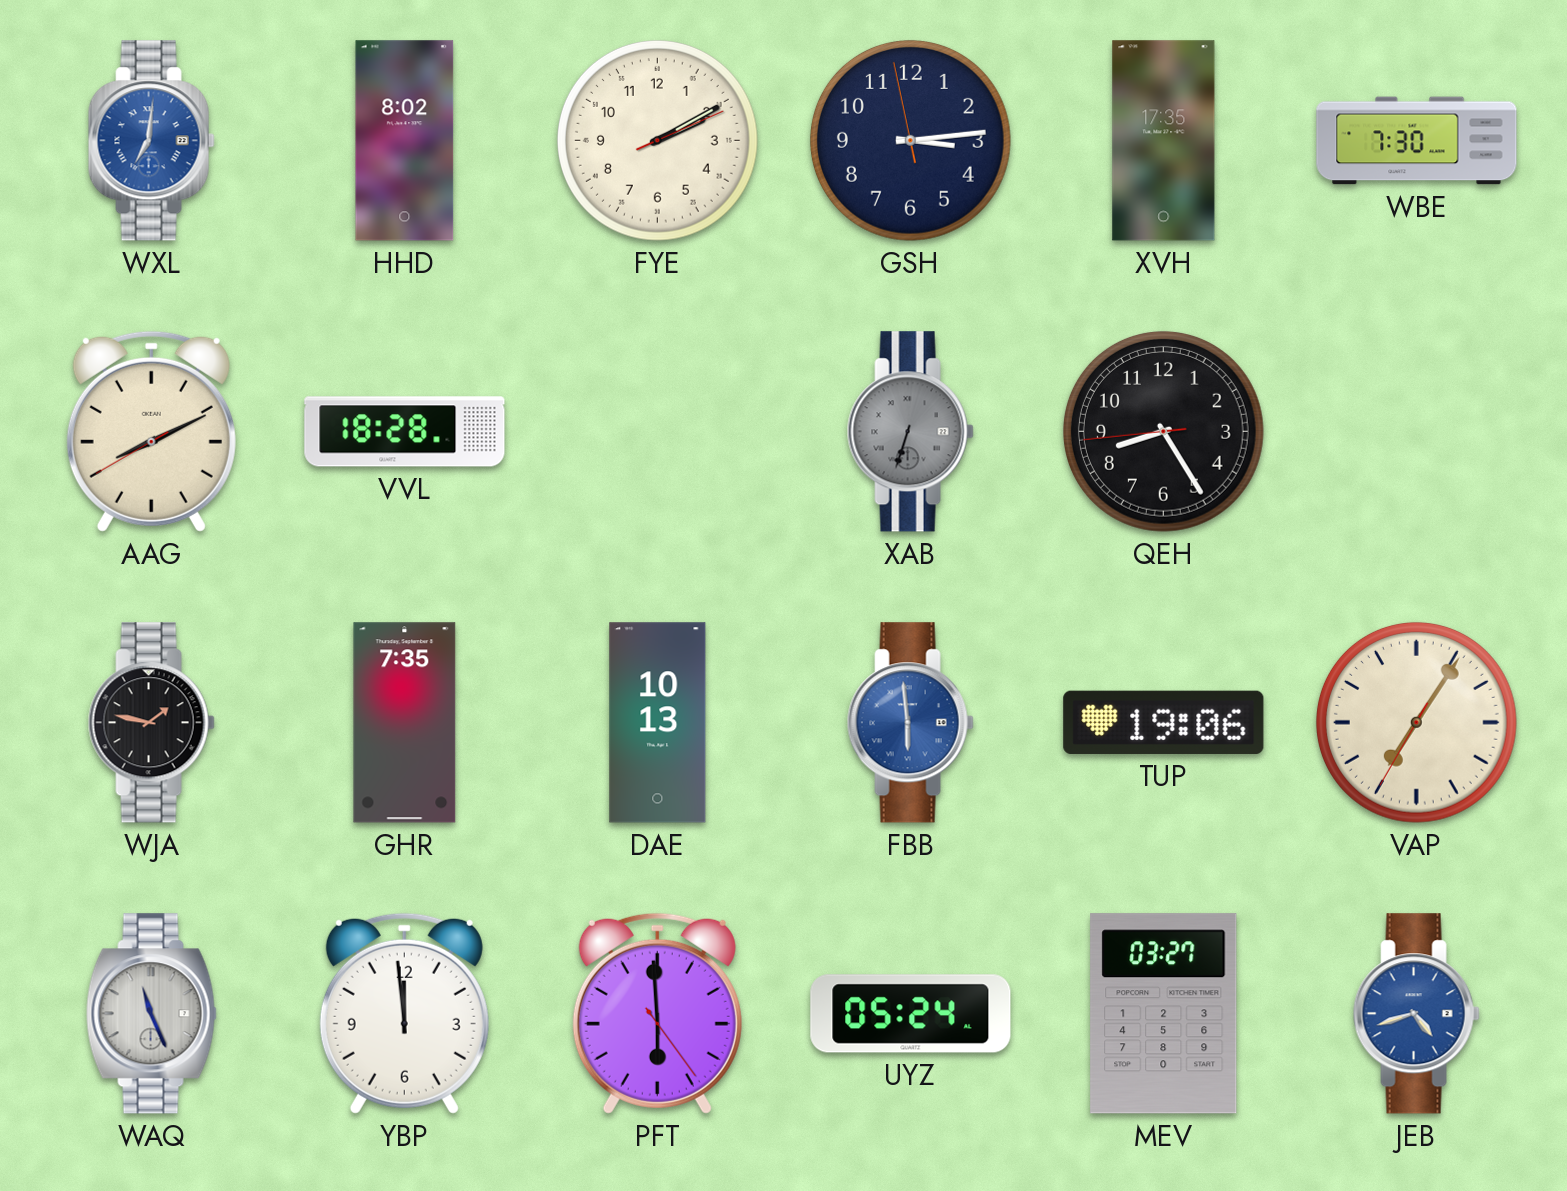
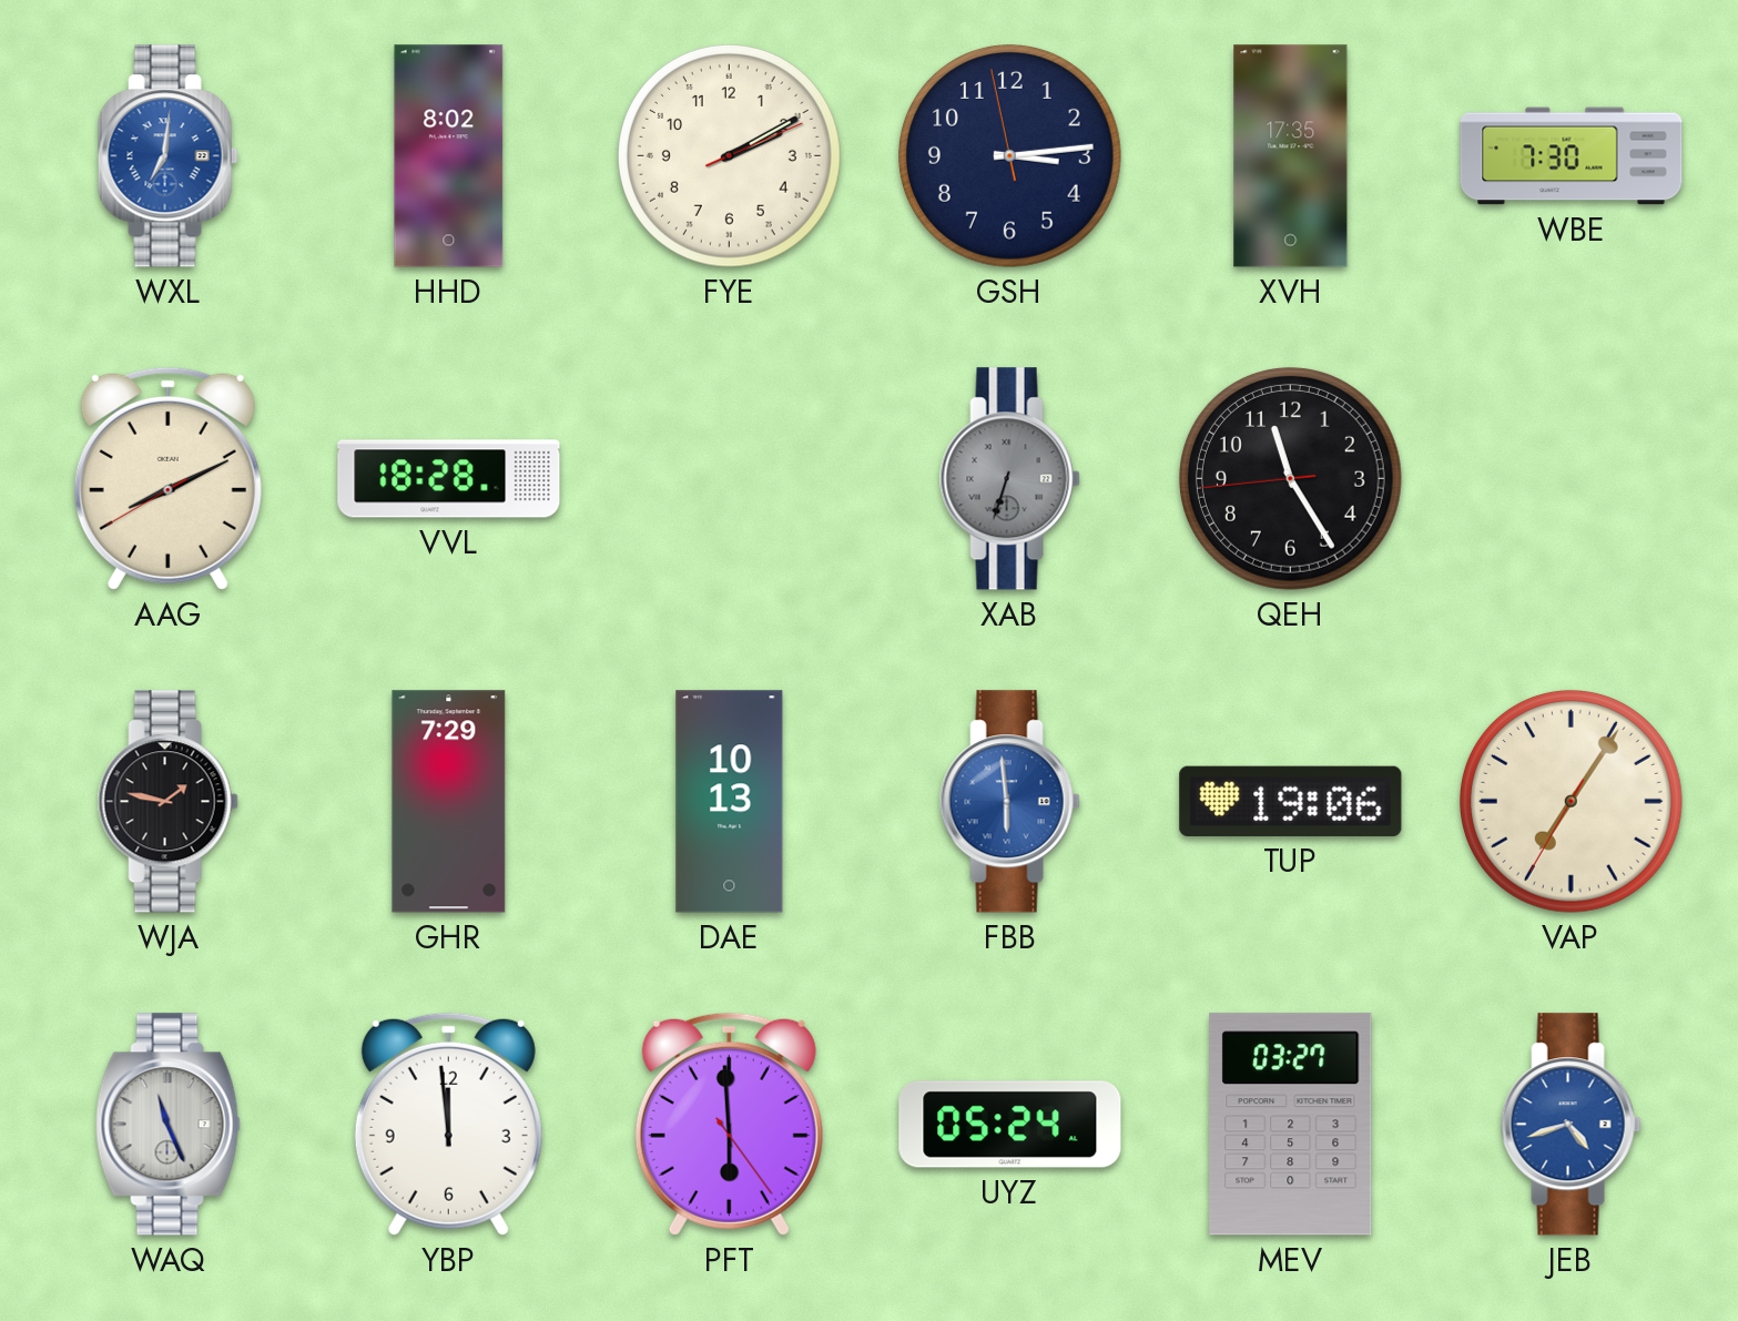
QEH: 8:24 -> 11:24
GHR: 7:35 -> 7:29
